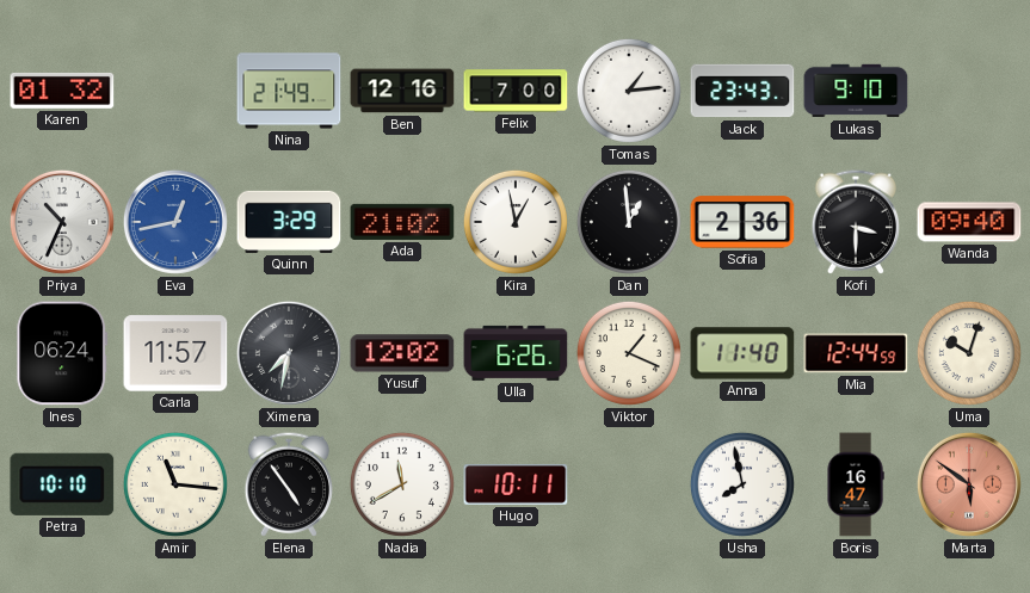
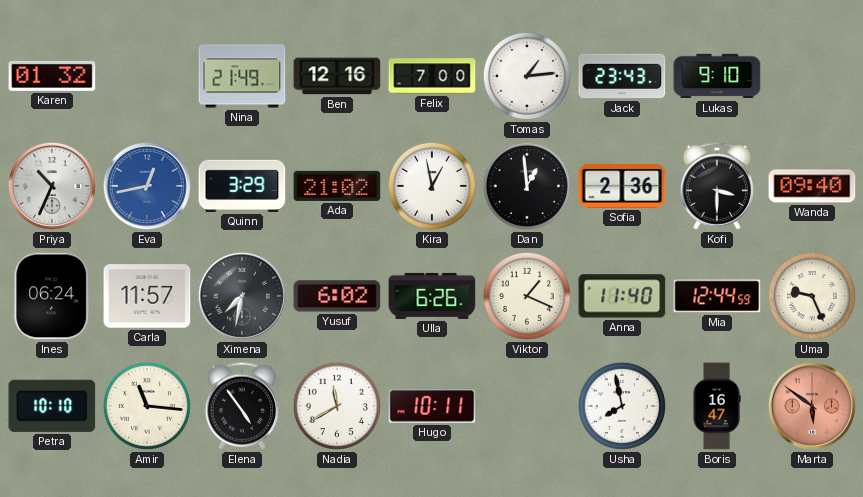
Yusuf: 12:02 -> 6:02
Uma: 10:03 -> 9:26
